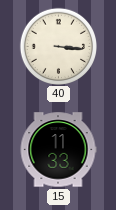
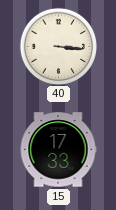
15: 11:33 -> 17:33
